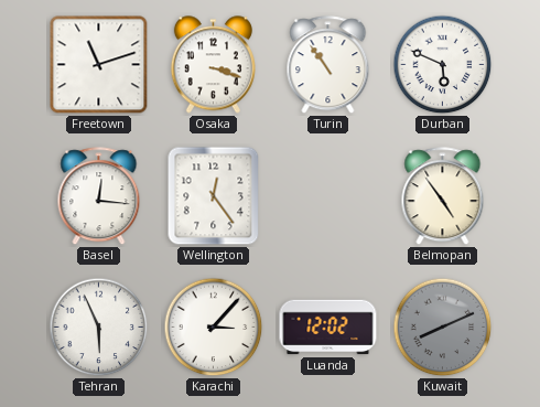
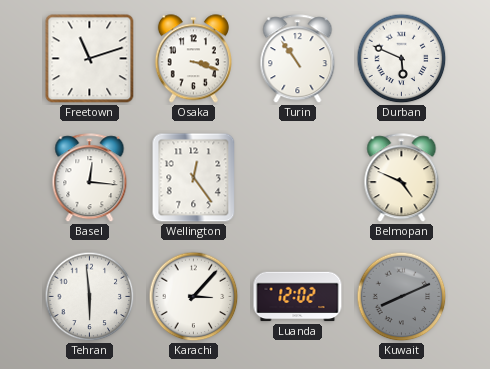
Belmopan: 4:54 -> 4:49
Tehran: 5:56 -> 5:59
